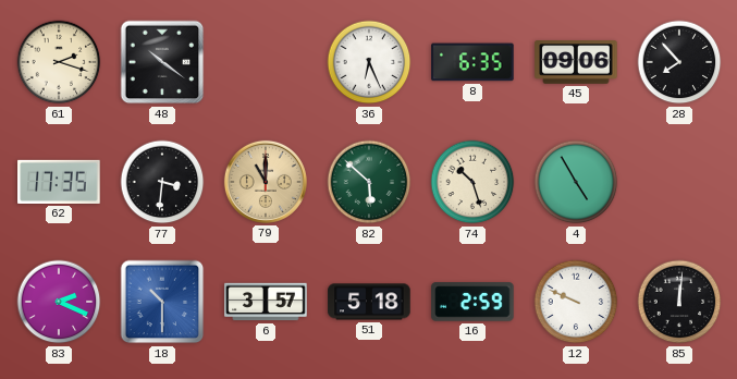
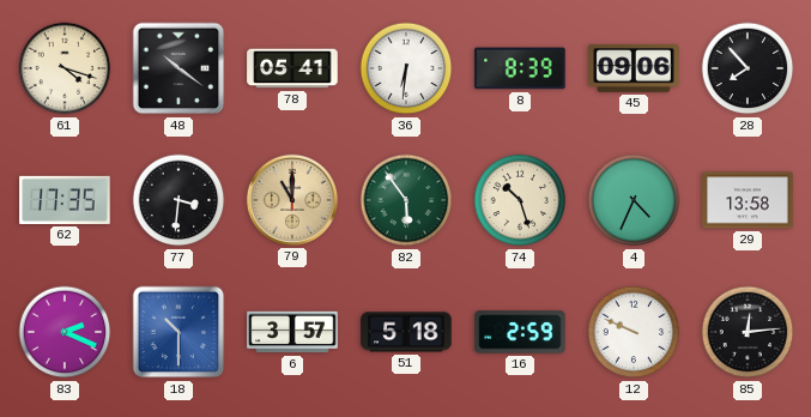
61: 2:18 -> 4:18
78: none -> 05:41
36: 6:26 -> 6:31
8: 6:35 -> 8:39
82: 5:52 -> 5:54
4: 4:55 -> 4:34
29: none -> 13:58
85: 12:01 -> 12:14
